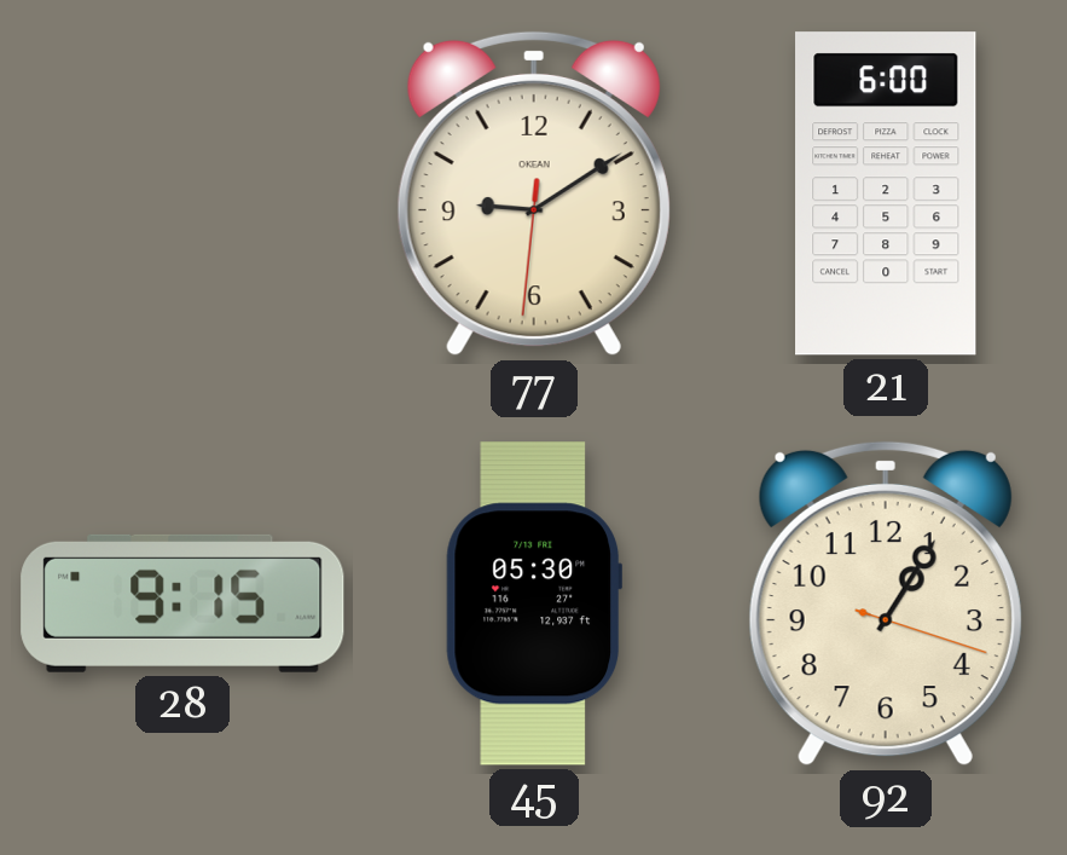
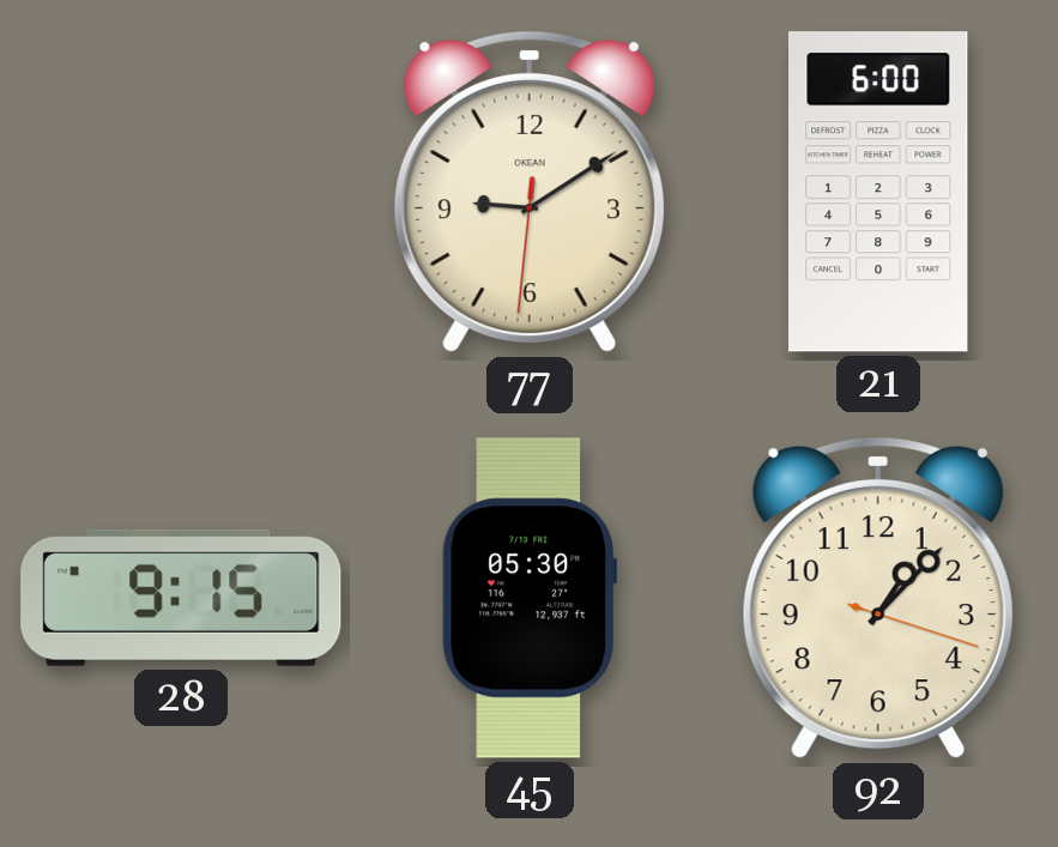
92: 1:05 -> 1:07
